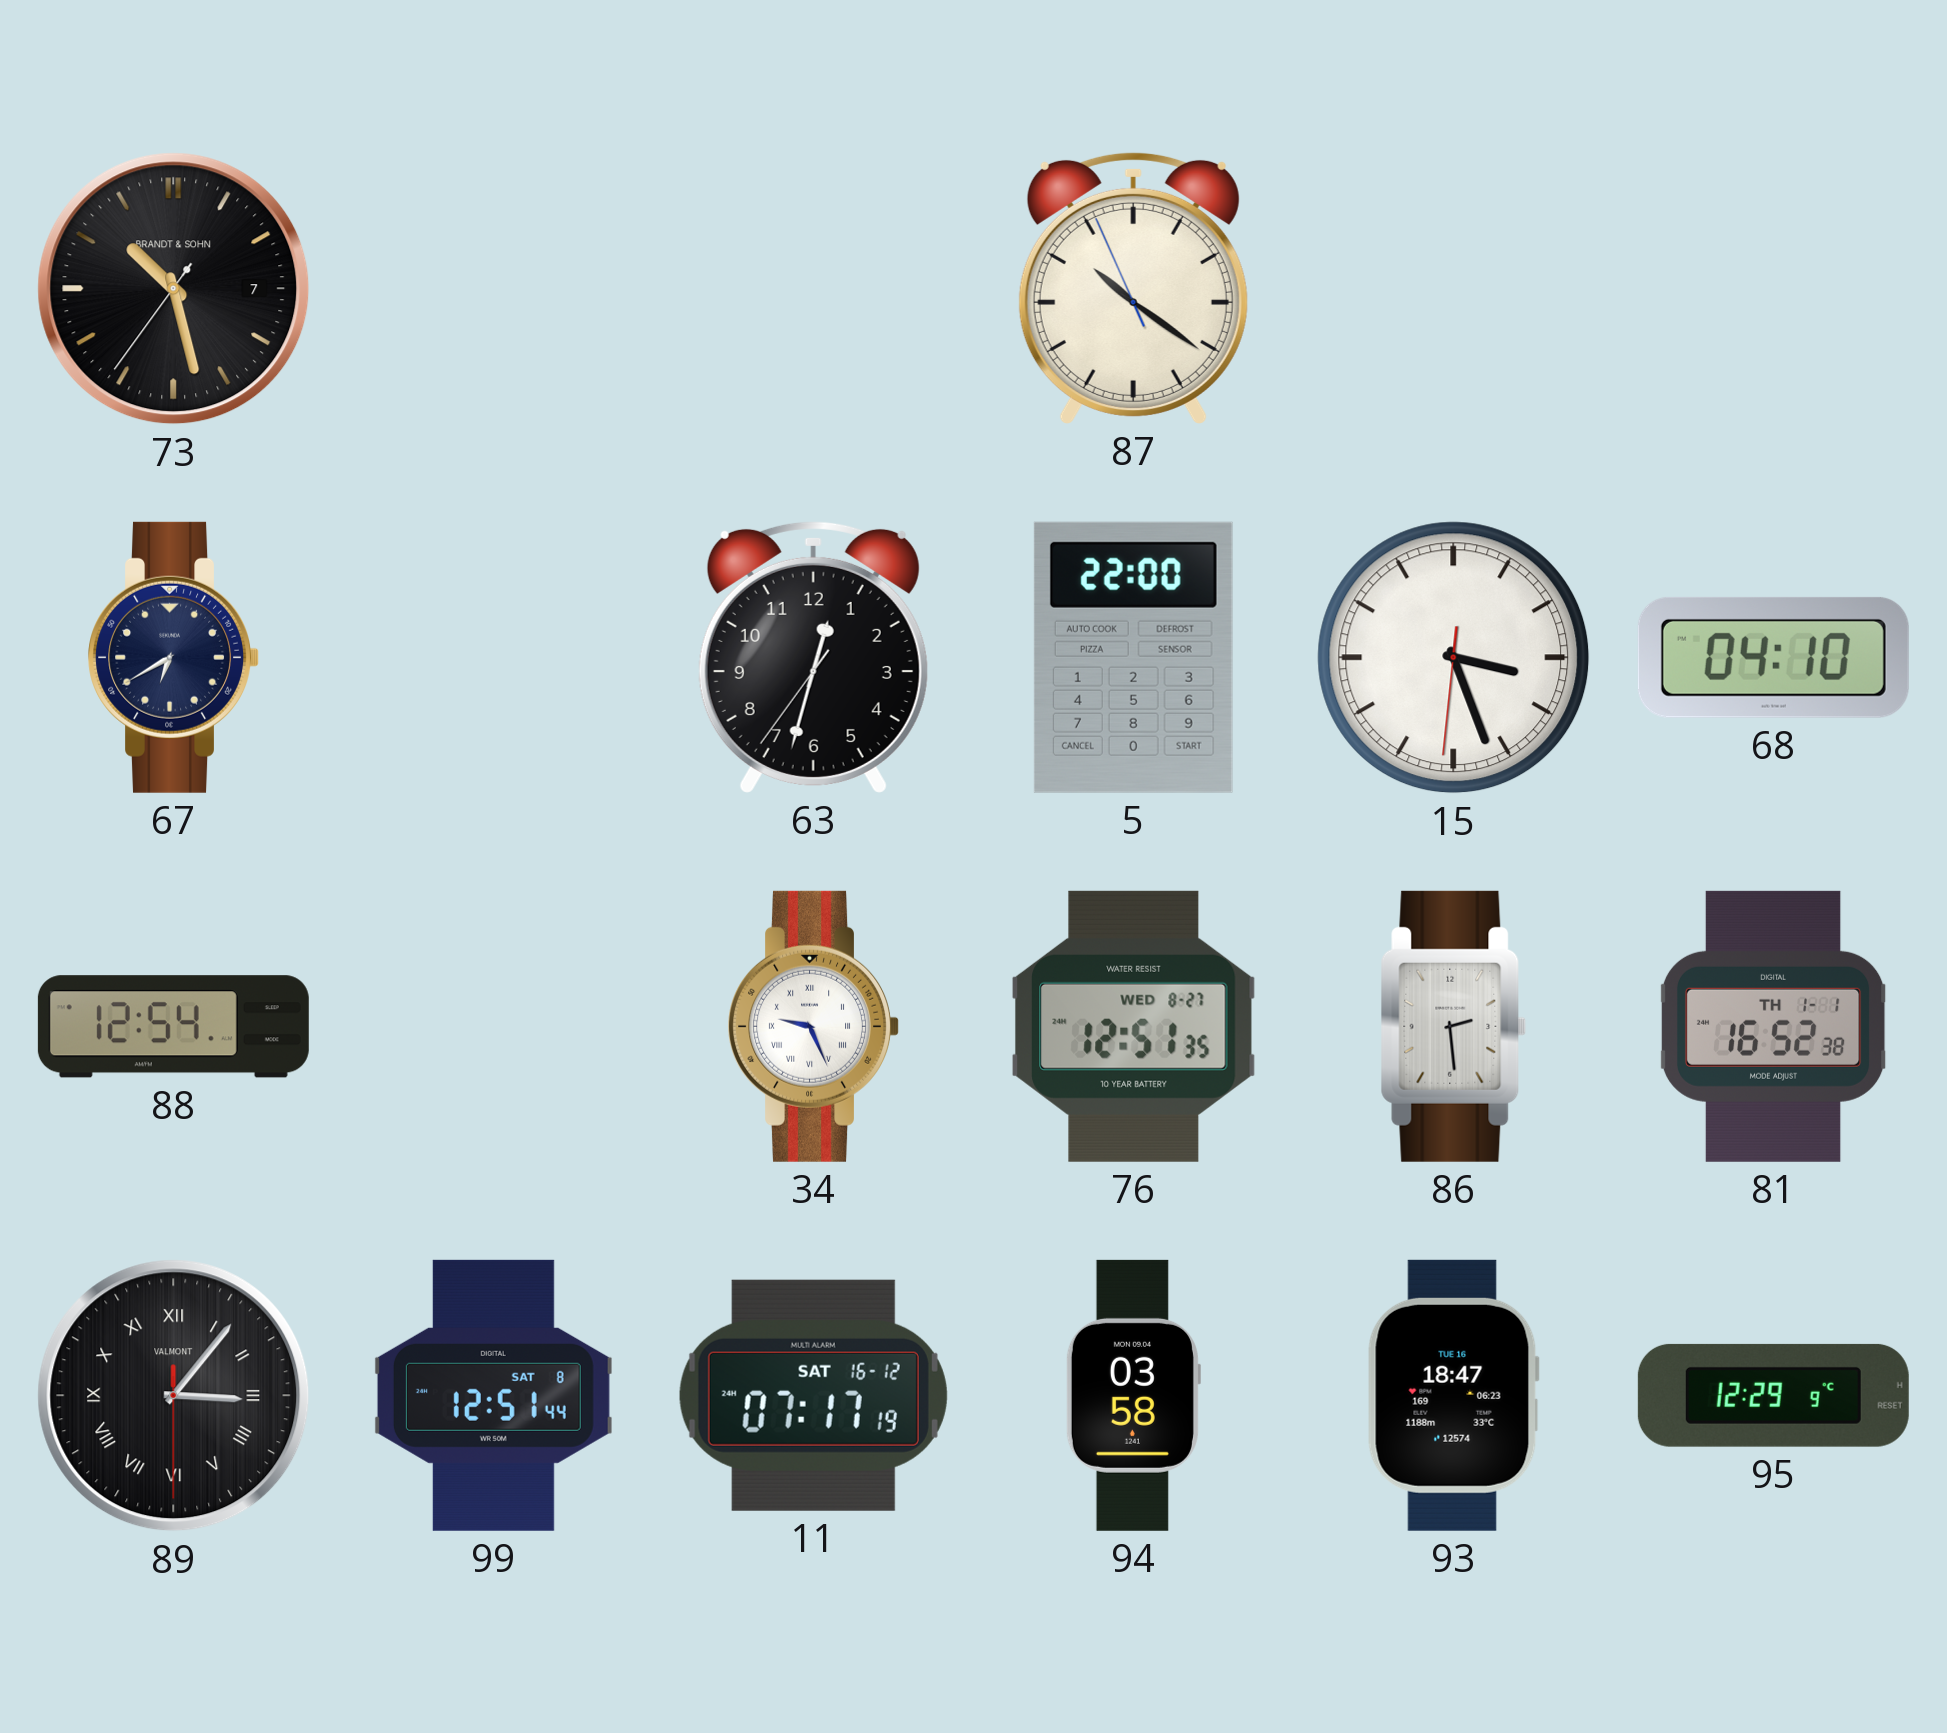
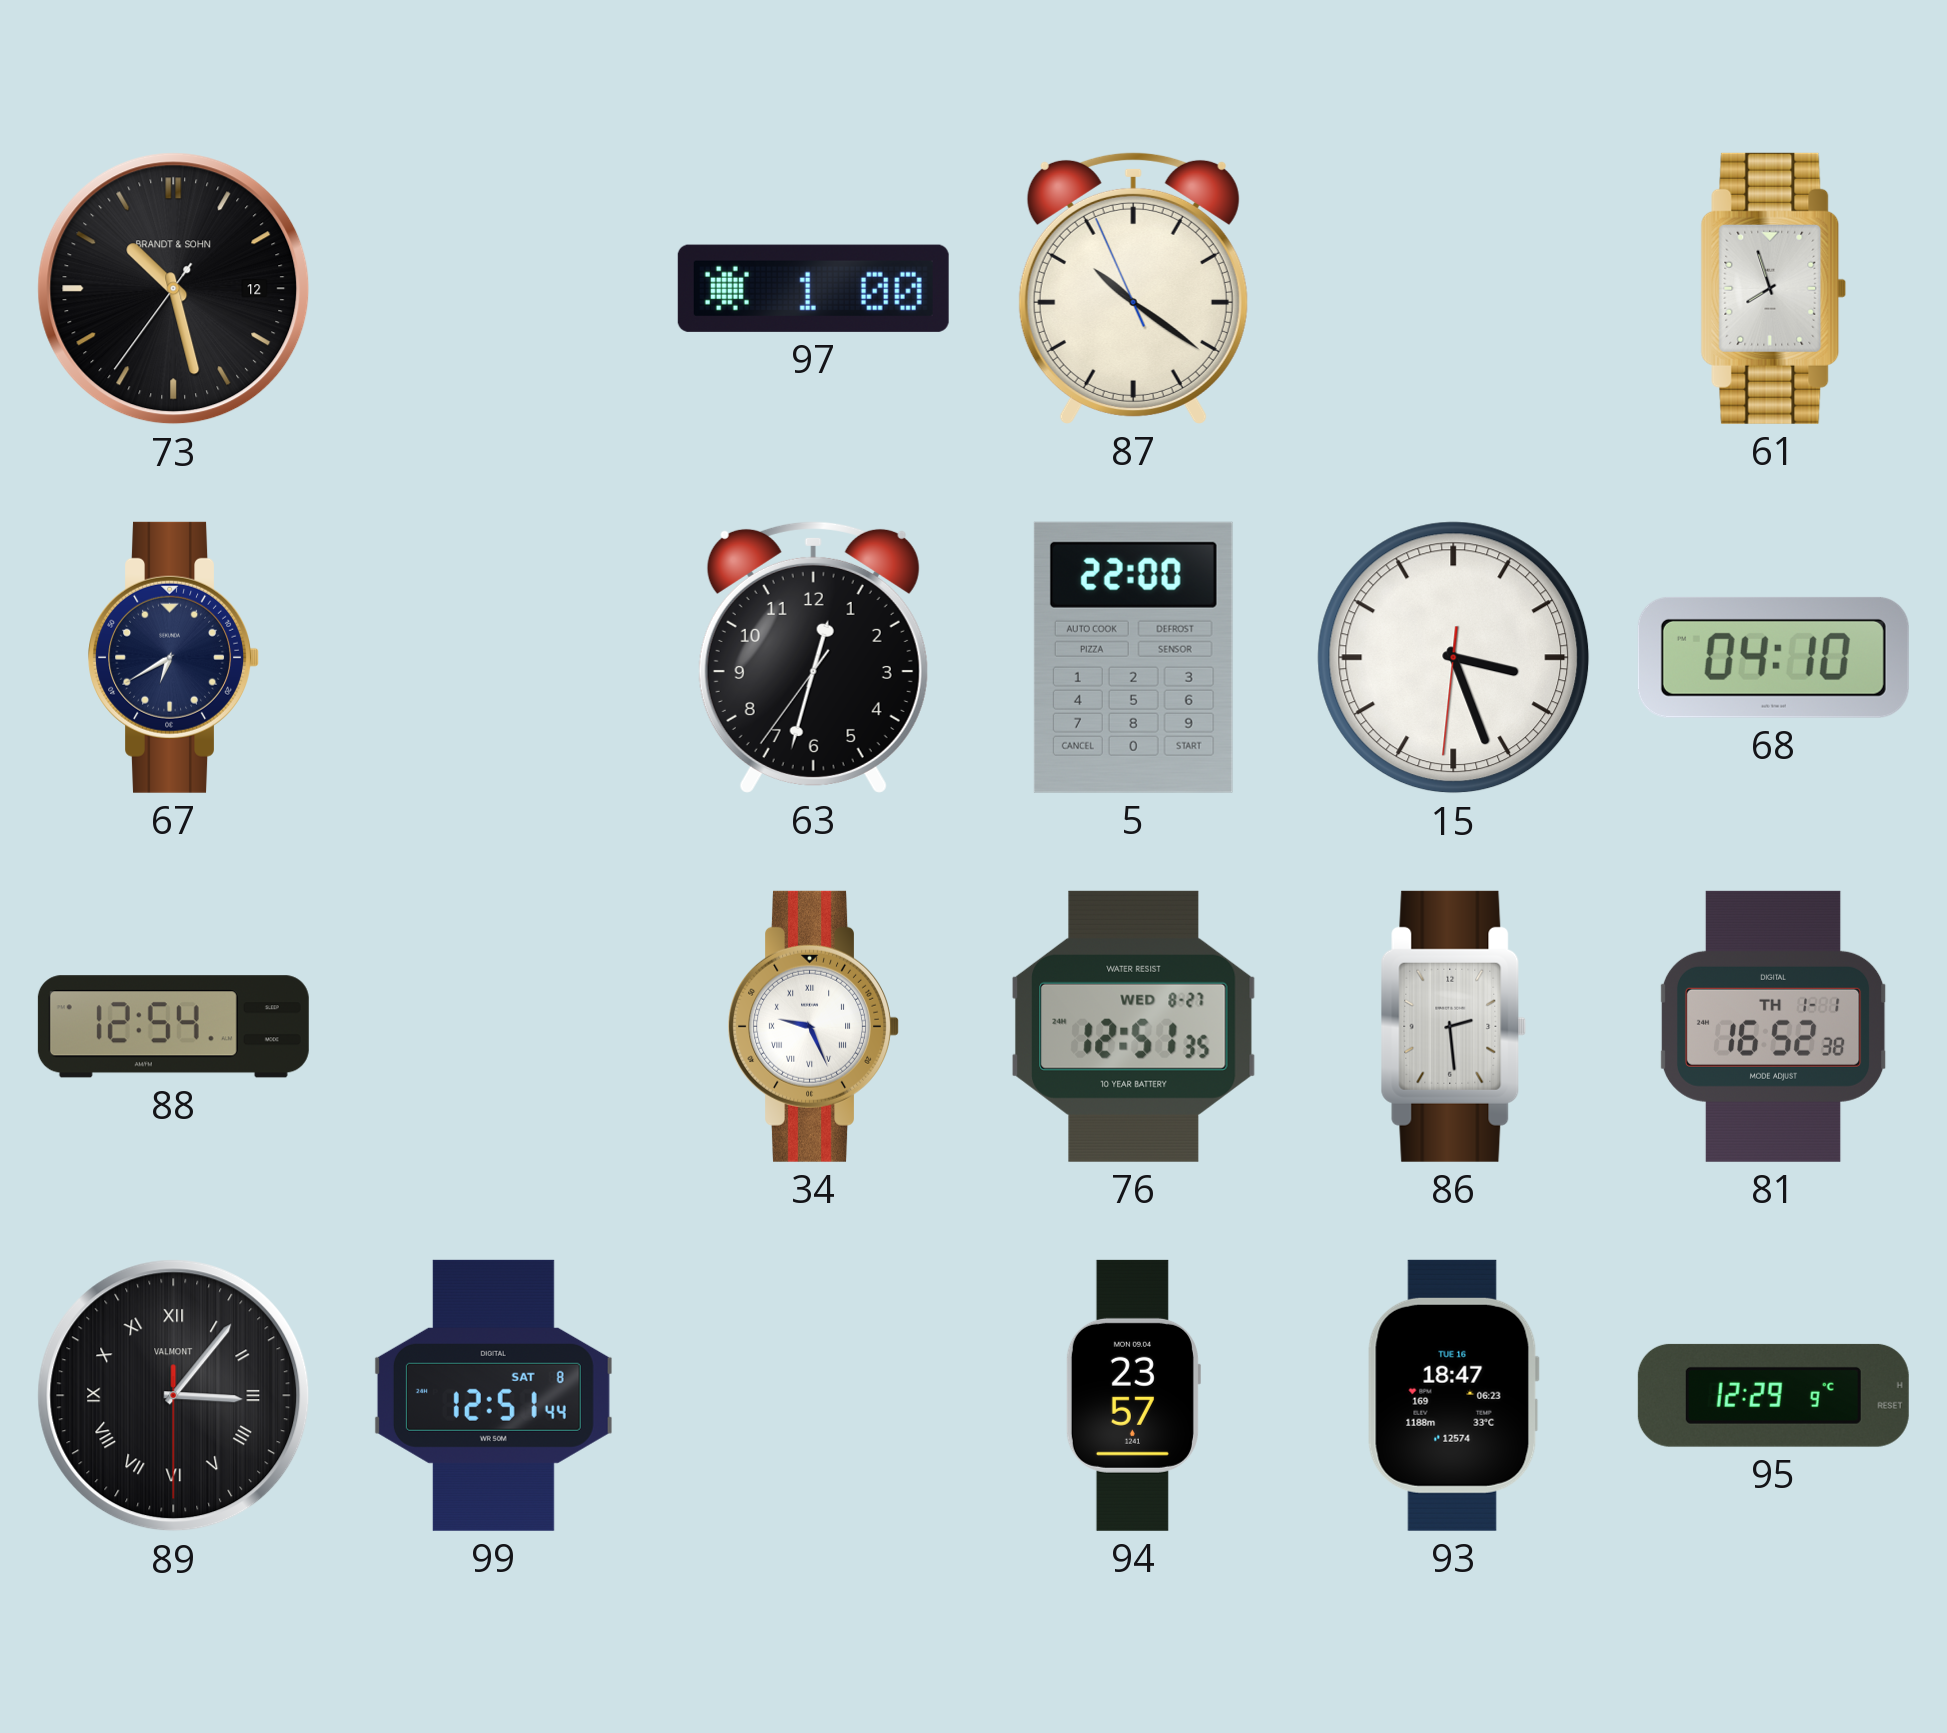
73 date: 7 -> 12
97: none -> 1:00
61: none -> 7:57
11: 07:17 -> none
94: 03:58 -> 23:57
